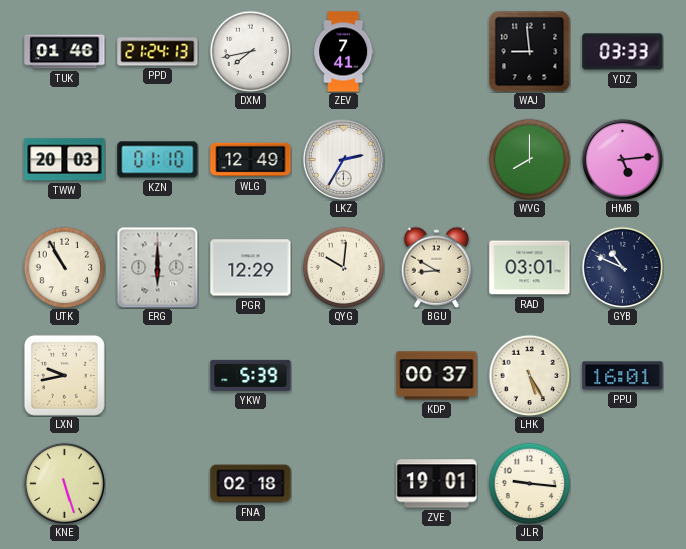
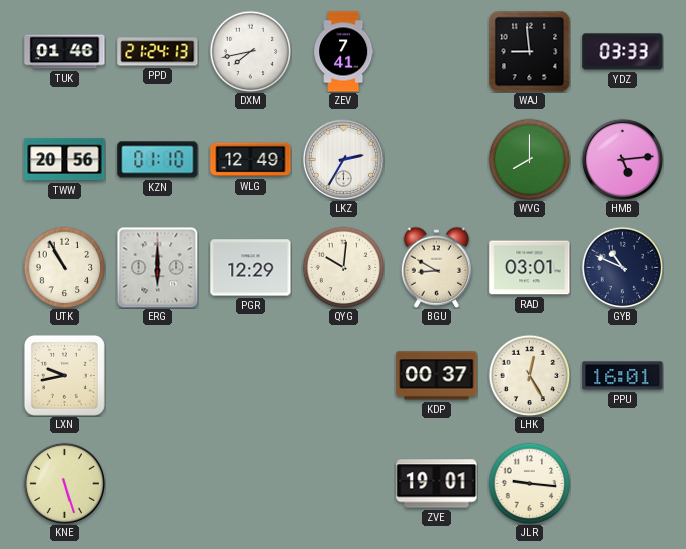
TWW: 20:03 -> 20:56
YKW: 5:39 -> none
LHK: 5:25 -> 12:25
FNA: 02:18 -> none
